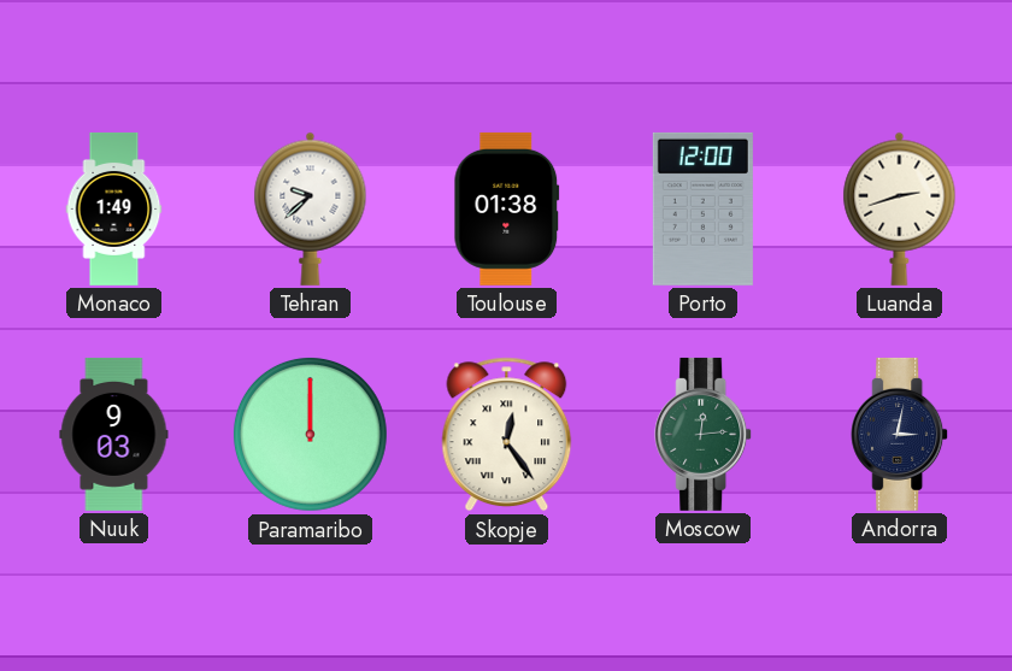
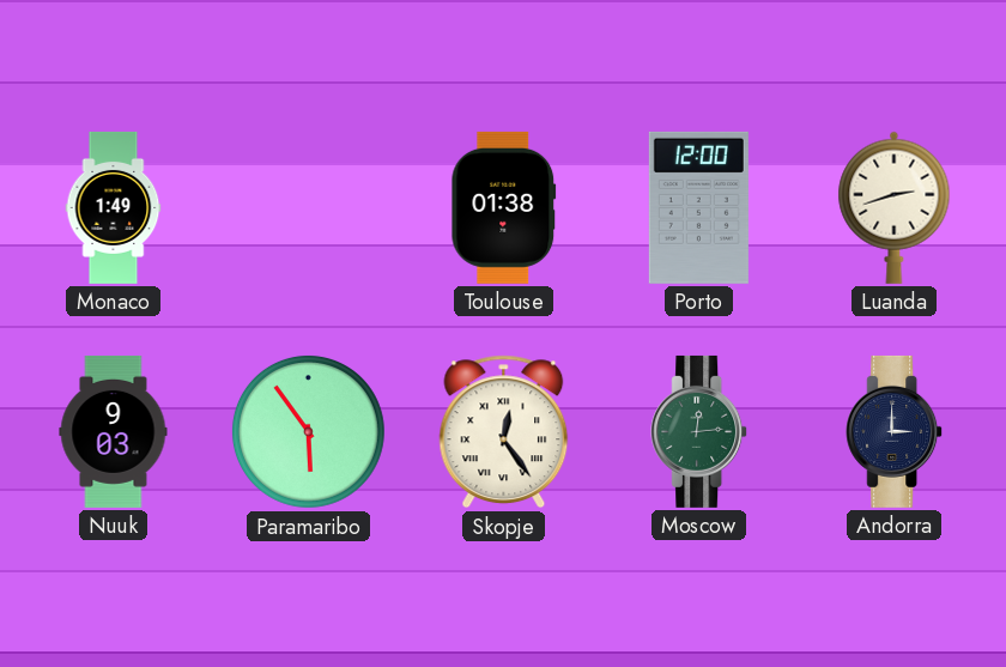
Tehran: 9:38 -> none
Paramaribo: 12:00 -> 5:54
Andorra: 3:02 -> 3:00
